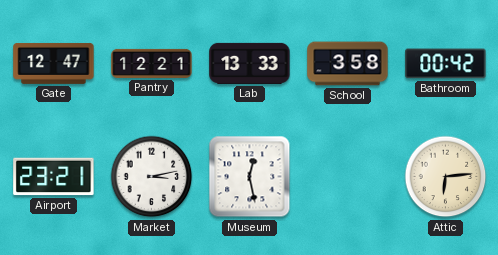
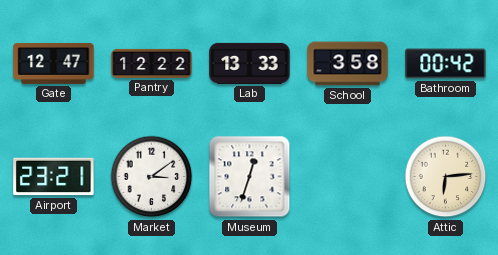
Pantry: 12:21 -> 12:22
Market: 3:13 -> 3:09
Museum: 12:28 -> 12:33
